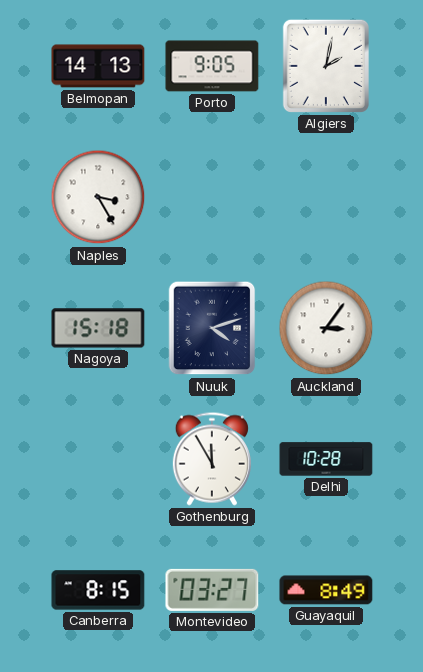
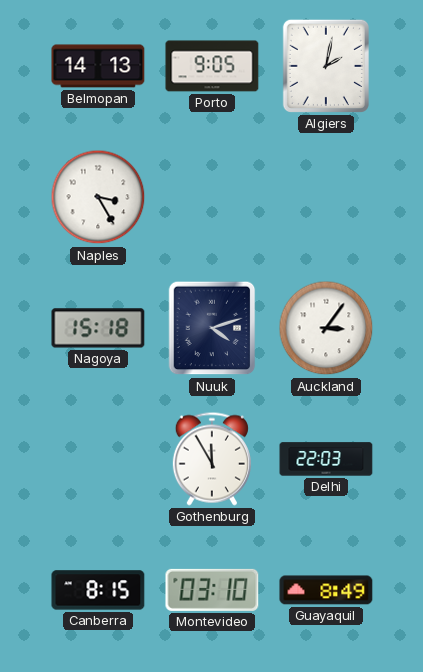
Delhi: 10:28 -> 22:03
Montevideo: 03:27 -> 03:10
